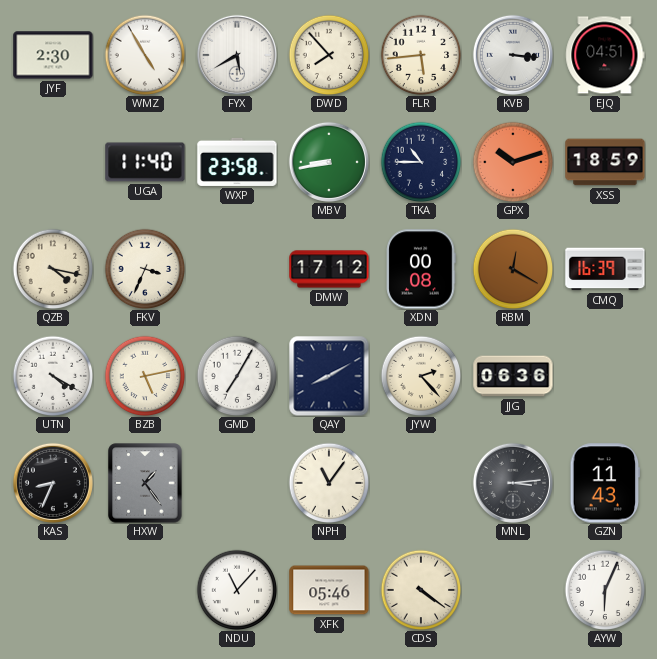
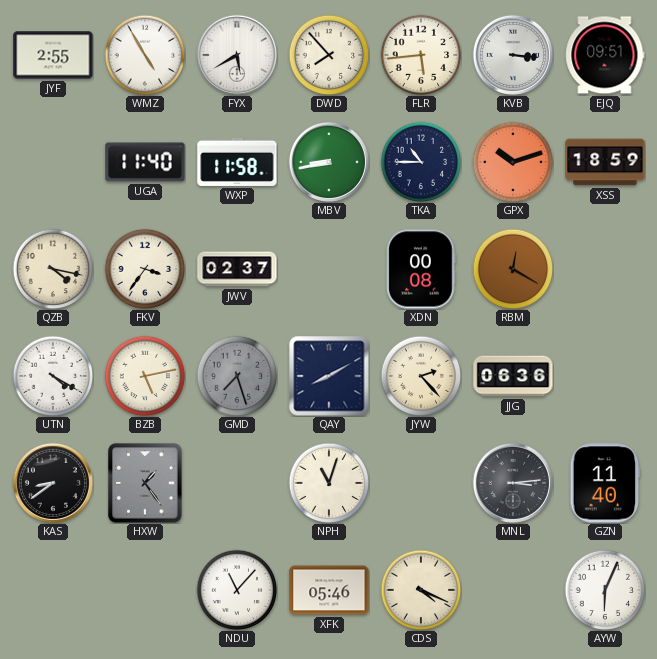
JYF: 2:30 -> 2:55
EJQ: 04:51 -> 09:51
WXP: 23:58 -> 11:58
FKV: 3:34 -> 3:36
JWV: none -> 02:37
DMW: 17:12 -> none
CMQ: 16:39 -> none
GMD: 7:05 -> 7:27
GMD dial: white -> grey
KAS: 8:34 -> 8:39
NPH: 11:06 -> 11:03
GZN: 11:43 -> 11:40
CDS: 4:21 -> 4:19
